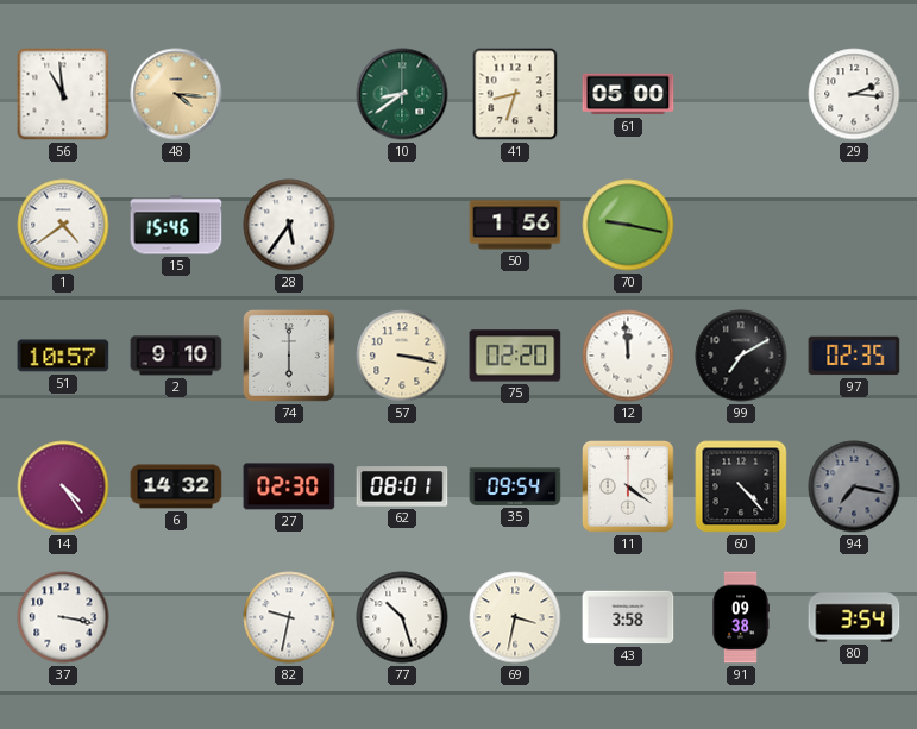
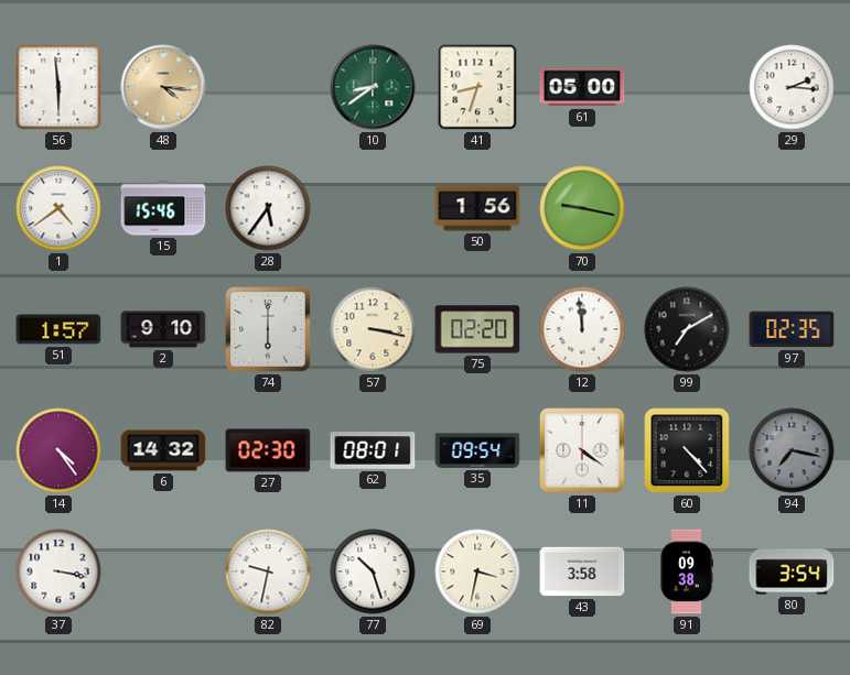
56: 10:59 -> 5:59
51: 10:57 -> 1:57
